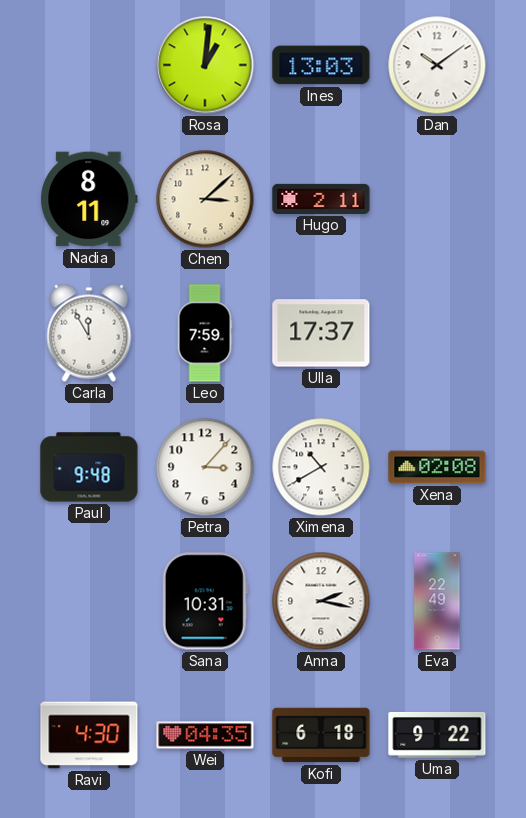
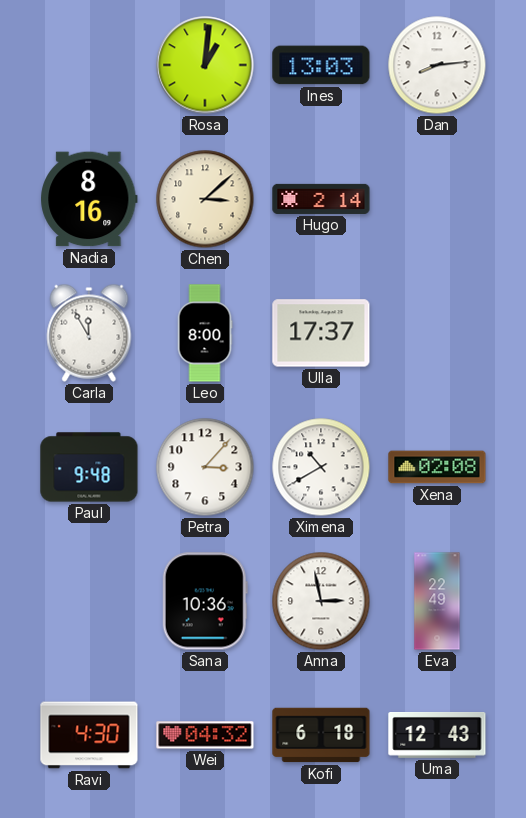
Dan: 10:09 -> 8:14
Nadia: 8:11 -> 8:16
Hugo: 2:11 -> 2:14
Leo: 7:59 -> 8:00
Sana: 10:31 -> 10:36
Anna: 2:17 -> 2:58
Wei: 04:35 -> 04:32
Uma: 9:22 -> 12:43
